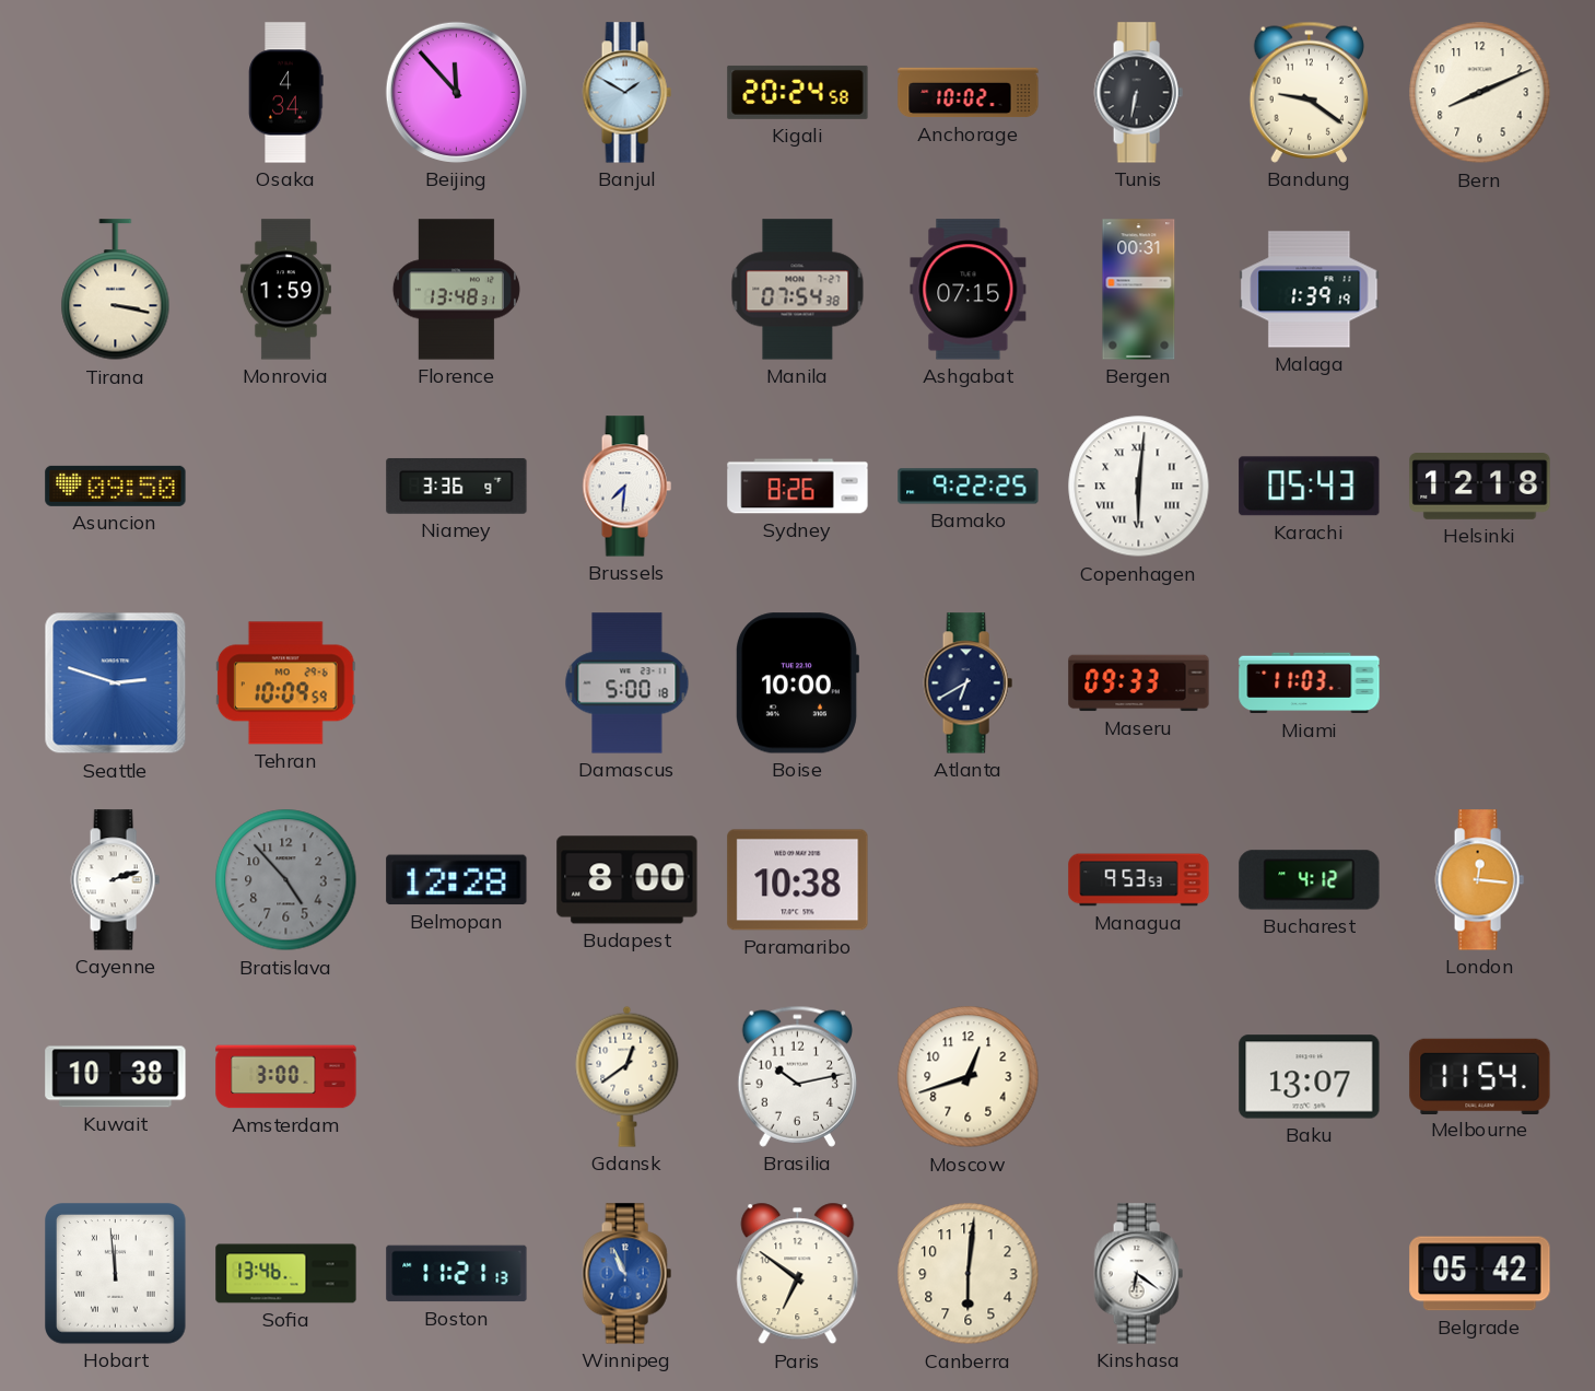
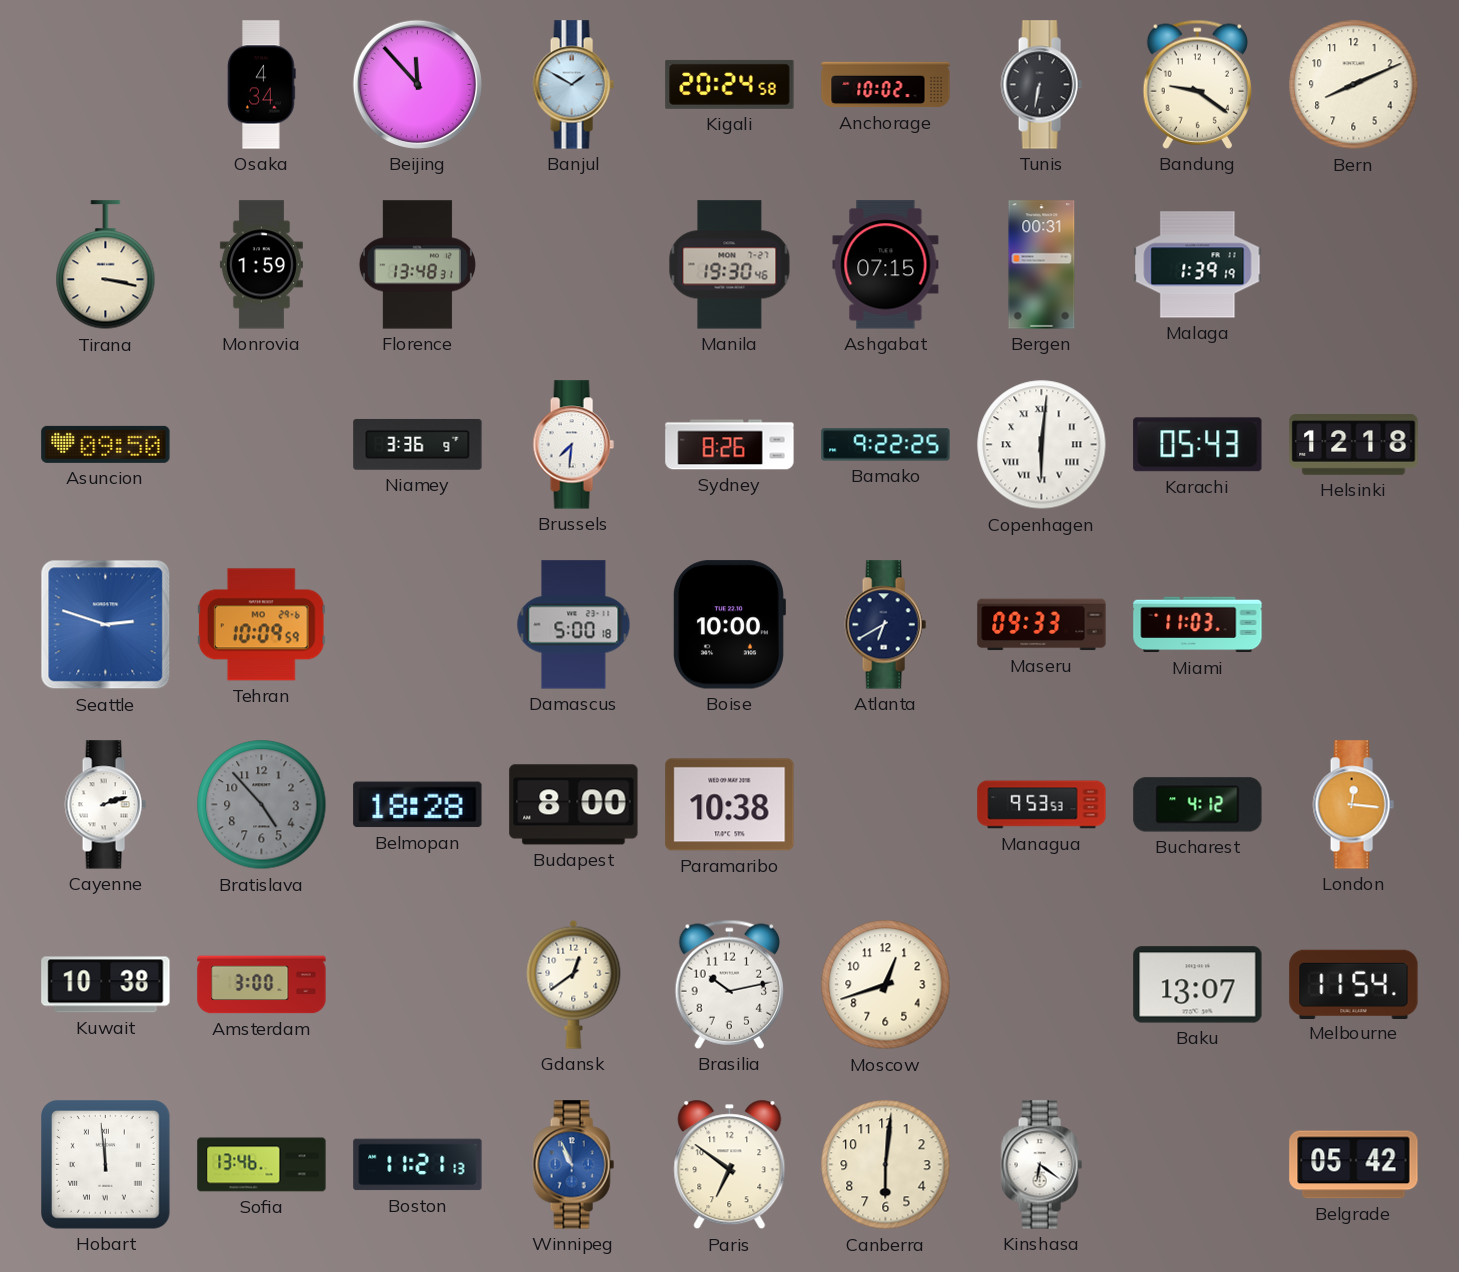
Manila: 07:54 -> 19:30
Belmopan: 12:28 -> 18:28
